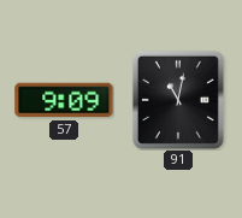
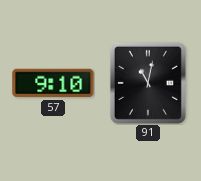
57: 9:09 -> 9:10
